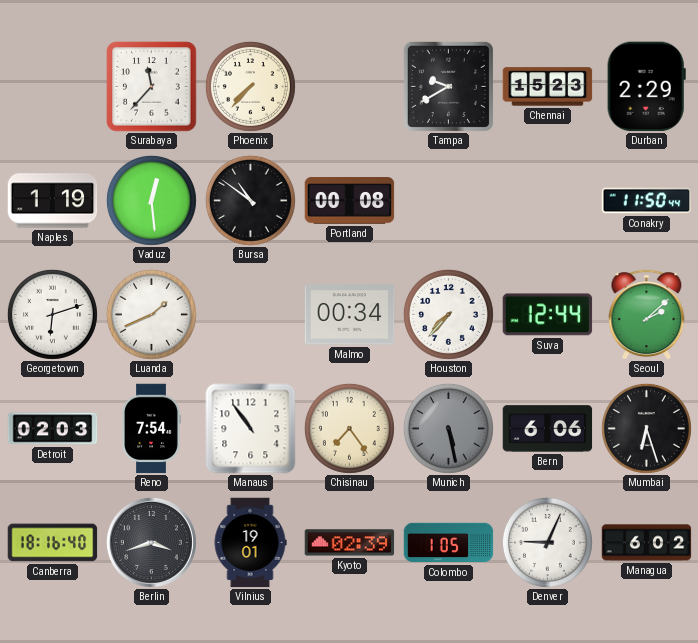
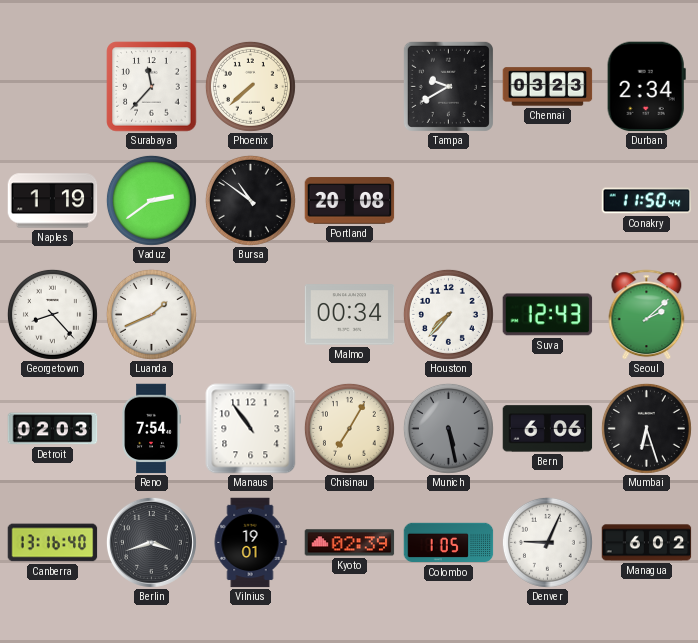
Phoenix: 7:37 -> 7:38
Chennai: 15:23 -> 03:23
Durban: 2:29 -> 2:34
Vaduz: 12:29 -> 2:39
Portland: 00:08 -> 20:08
Georgetown: 6:12 -> 8:23
Suva: 12:44 -> 12:43
Chisinau: 7:24 -> 7:05
Canberra: 18:16 -> 13:16
